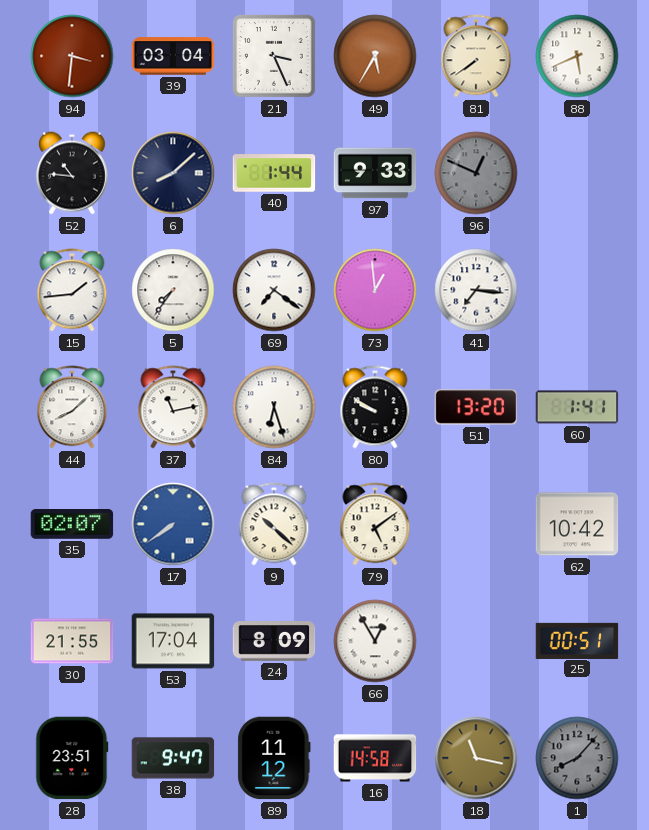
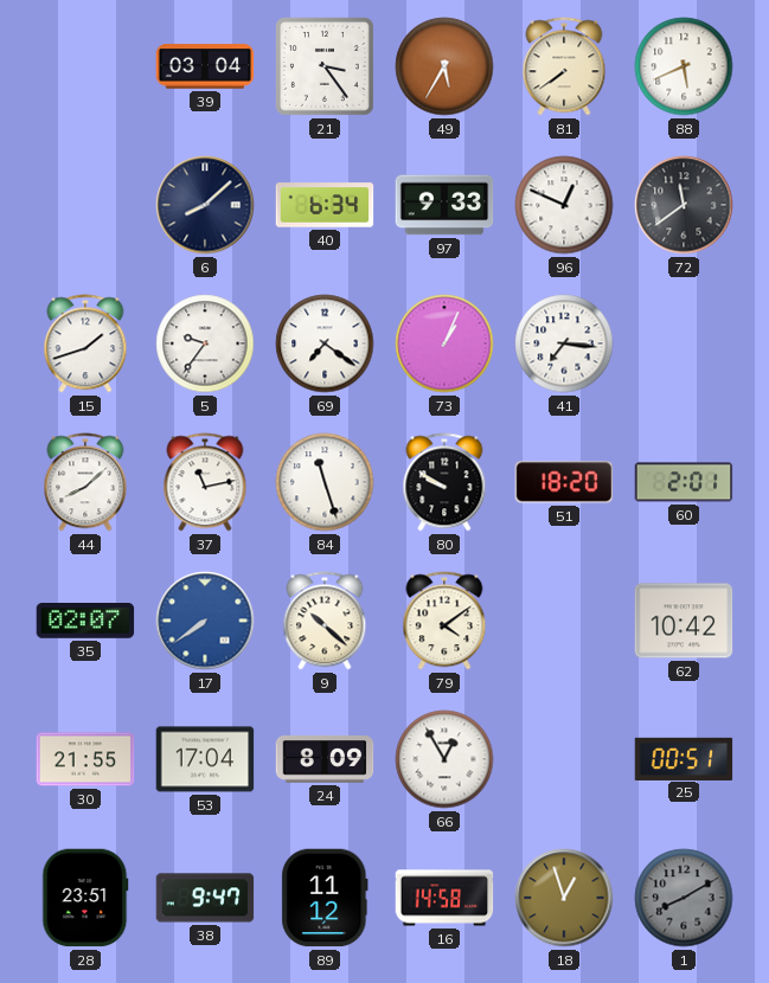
94: 3:31 -> none
21: 3:26 -> 3:24
52: 10:46 -> none
40: 1:44 -> 6:34
96 dial: grey -> white
72: none -> 11:39
15: 1:44 -> 1:42
5: 7:36 -> 9:36
73: 12:59 -> 1:04
84: 6:27 -> 11:27
51: 13:20 -> 18:20
60: 1:41 -> 2:01
79: 5:09 -> 4:09
18: 11:17 -> 12:57
1: 8:07 -> 8:10
